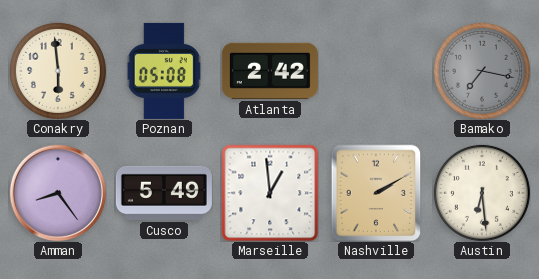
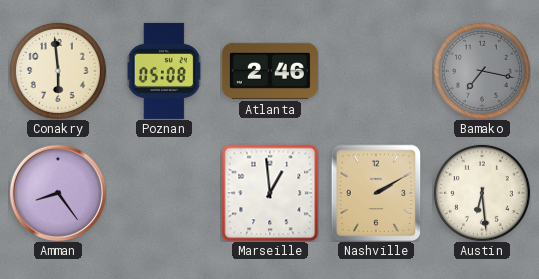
Atlanta: 2:42 -> 2:46
Cusco: 5:49 -> none
